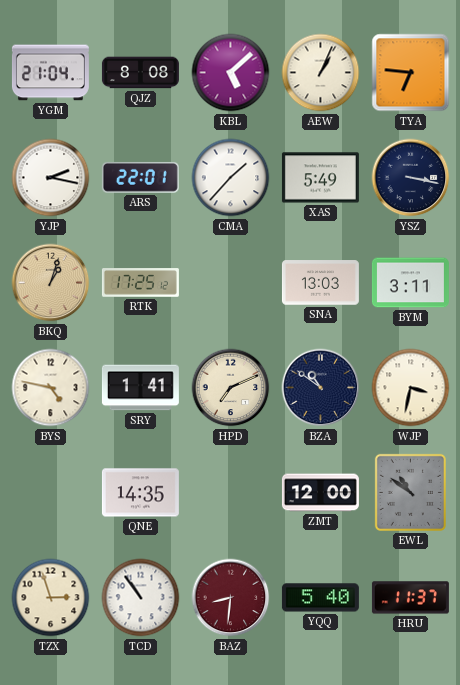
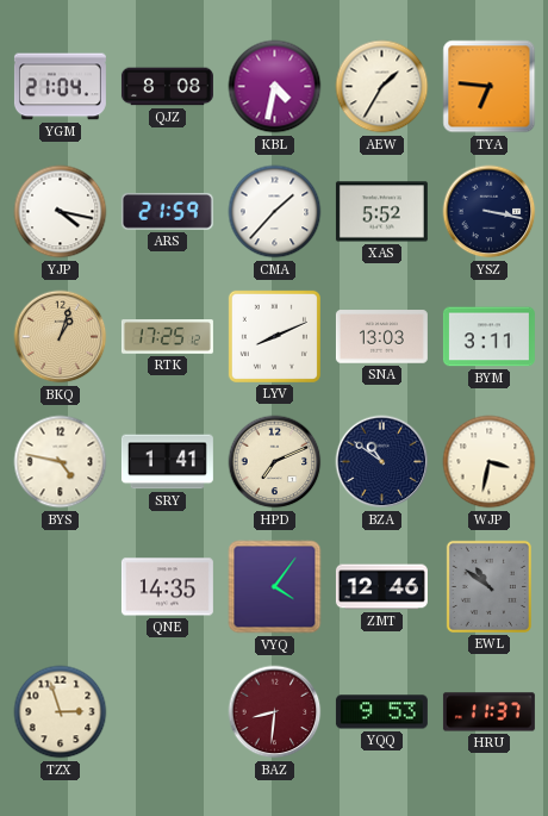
KBL: 5:08 -> 4:32
AEW: 1:04 -> 1:35
YJP: 2:17 -> 4:17
ARS: 22:01 -> 21:59
XAS: 5:49 -> 5:52
LYV: none -> 8:11
VYQ: none -> 4:06
ZMT: 12:00 -> 12:46
TCD: 10:54 -> none
YQQ: 5:40 -> 9:53
